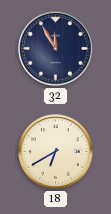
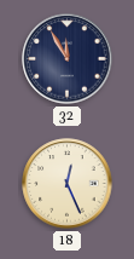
18: 6:40 -> 12:26
